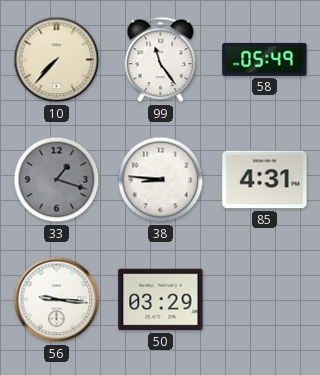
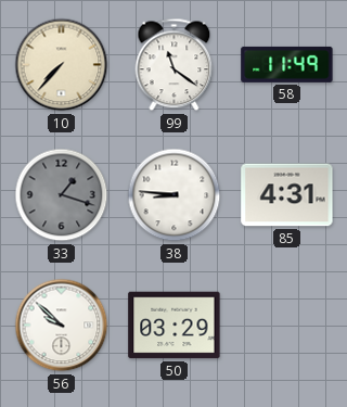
99: 11:24 -> 11:21
58: 05:49 -> 11:49
56: 9:16 -> 9:52
